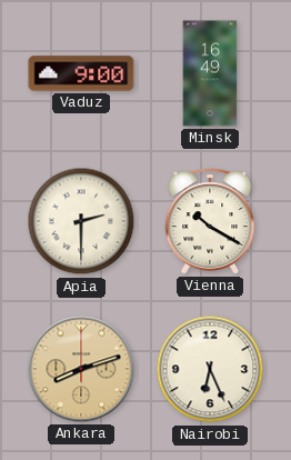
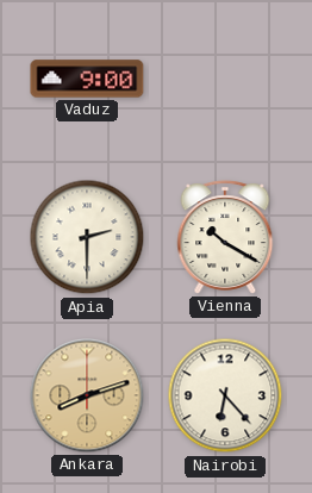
Minsk: 16:49 -> none
Nairobi: 6:26 -> 6:23
